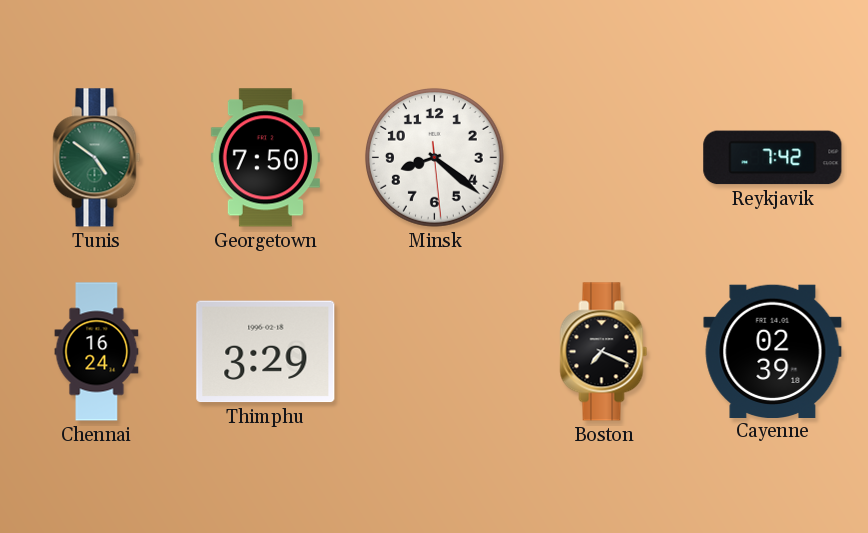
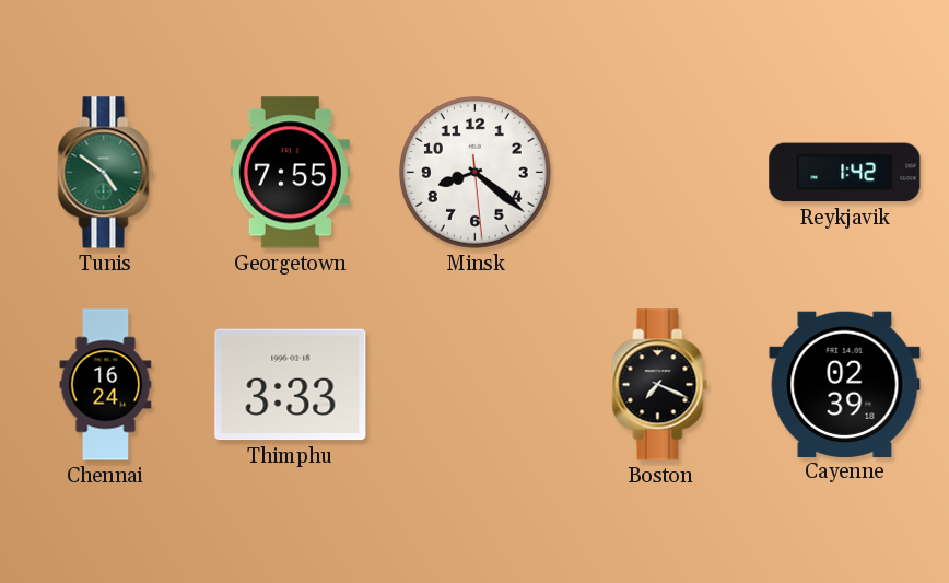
Georgetown: 7:50 -> 7:55
Reykjavik: 7:42 -> 1:42
Thimphu: 3:29 -> 3:33
